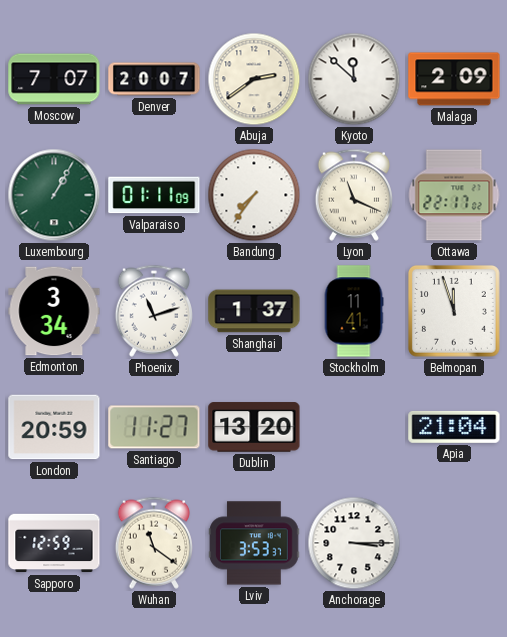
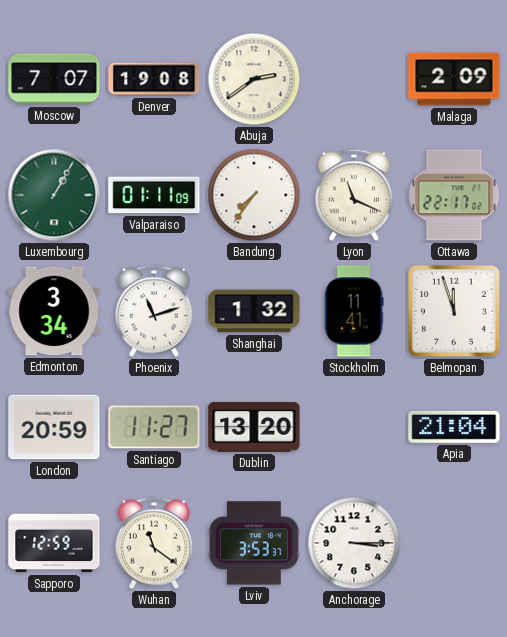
Denver: 20:07 -> 19:08
Kyoto: 11:52 -> none
Shanghai: 1:37 -> 1:32
